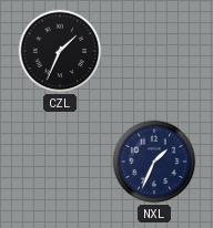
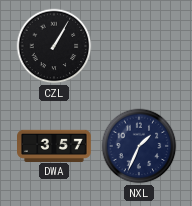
CZL: 1:34 -> 1:05
DWA: none -> 3:57
